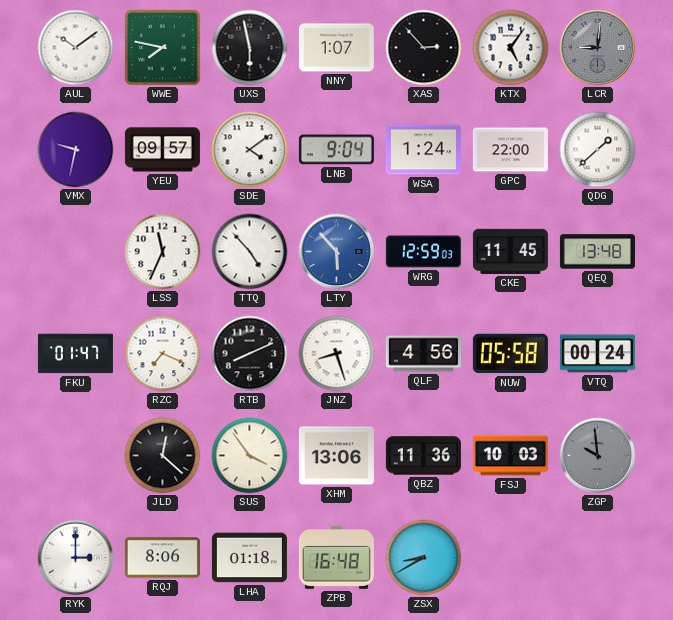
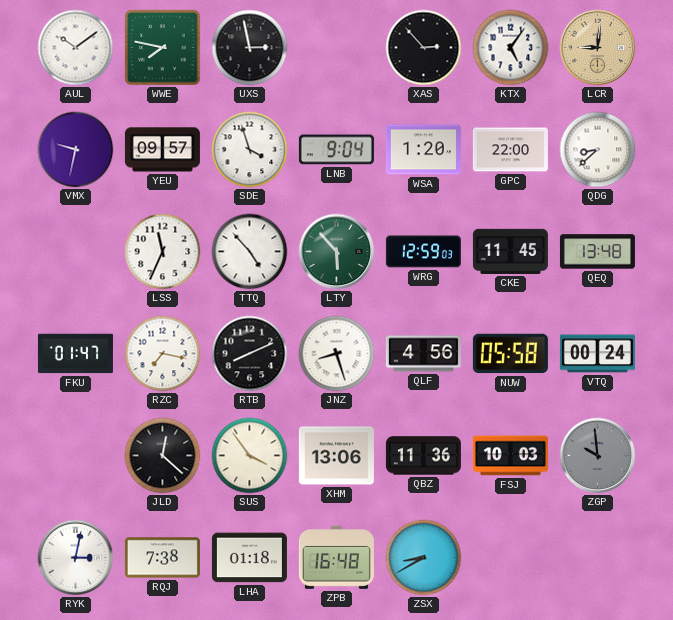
UXS: 5:58 -> 2:58
NNY: 1:07 -> none
LCR dial: grey -> champagne
SDE: 4:09 -> 3:57
WSA: 1:24 -> 1:20
QDG: 1:38 -> 8:38
LTY dial: blue -> green
RZC: 7:19 -> 7:17
RYK: 3:00 -> 3:02
RQJ: 8:06 -> 7:38
